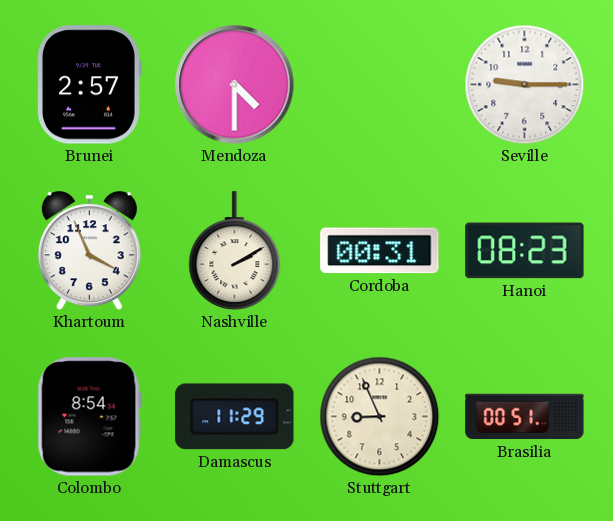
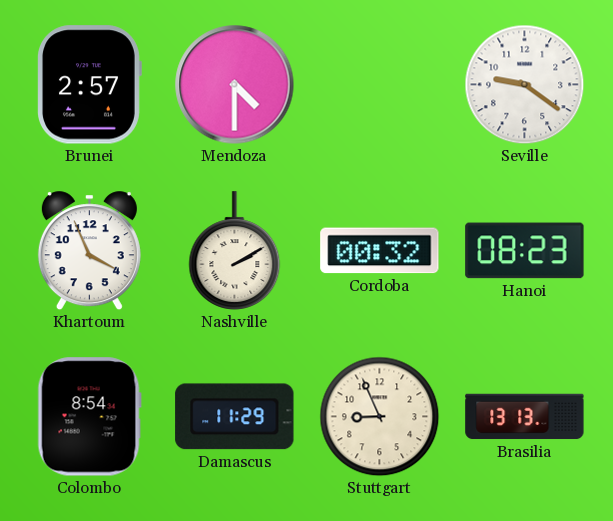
Seville: 9:15 -> 9:21
Cordoba: 00:31 -> 00:32
Brasilia: 00:51 -> 13:13
